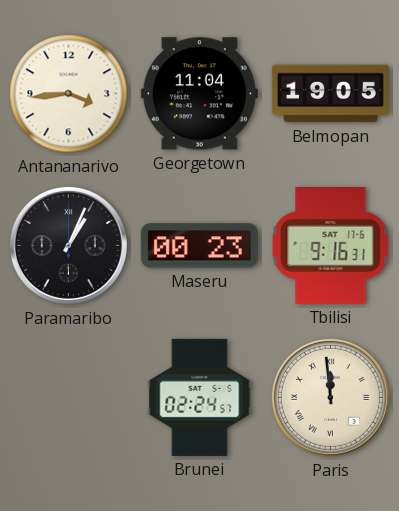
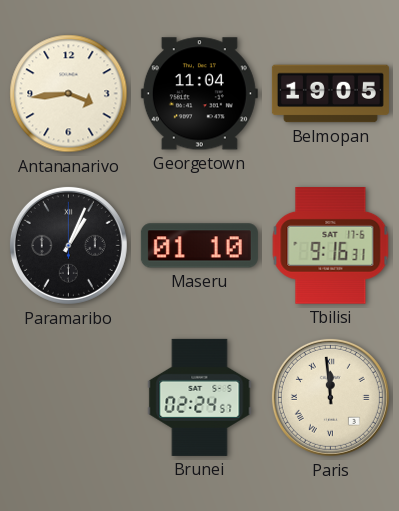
Maseru: 00:23 -> 01:10
